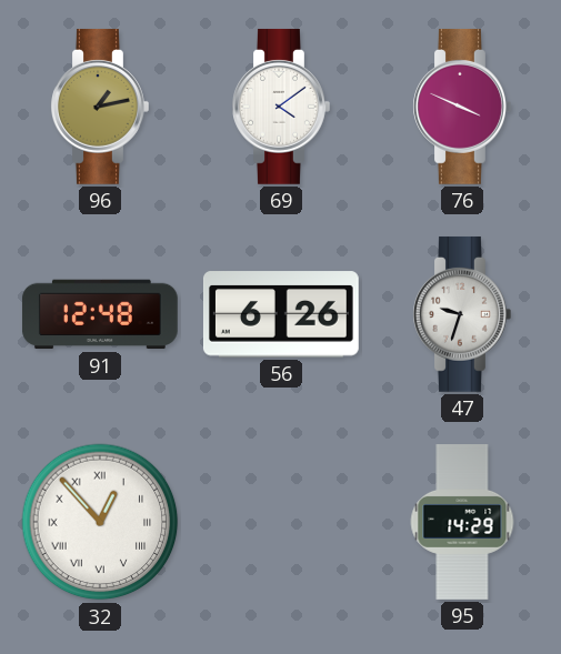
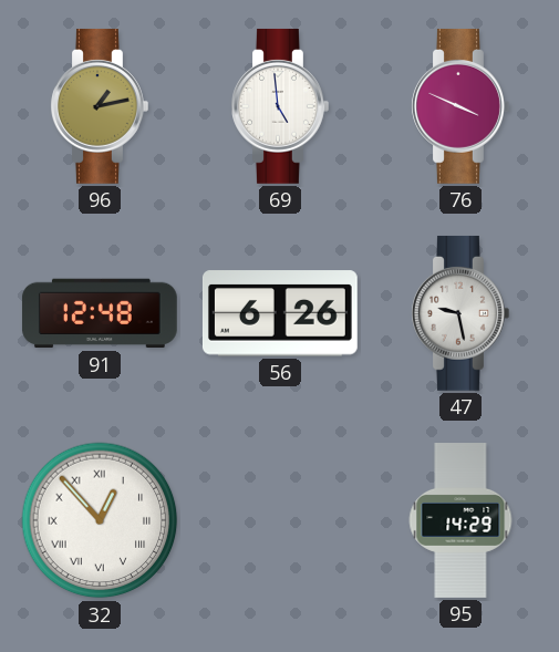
69: 4:09 -> 4:59
47: 9:33 -> 9:28
